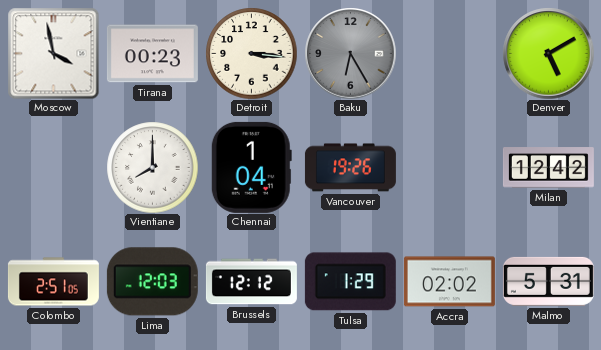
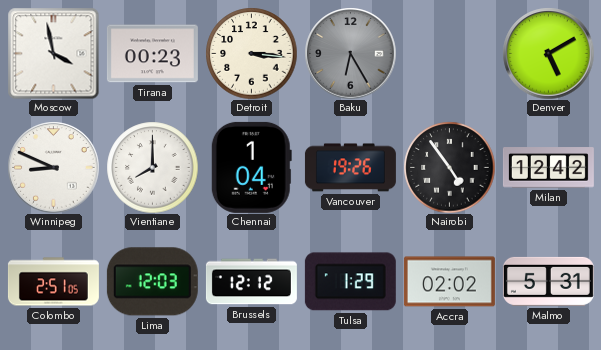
Winnipeg: none -> 8:49
Nairobi: none -> 4:54
